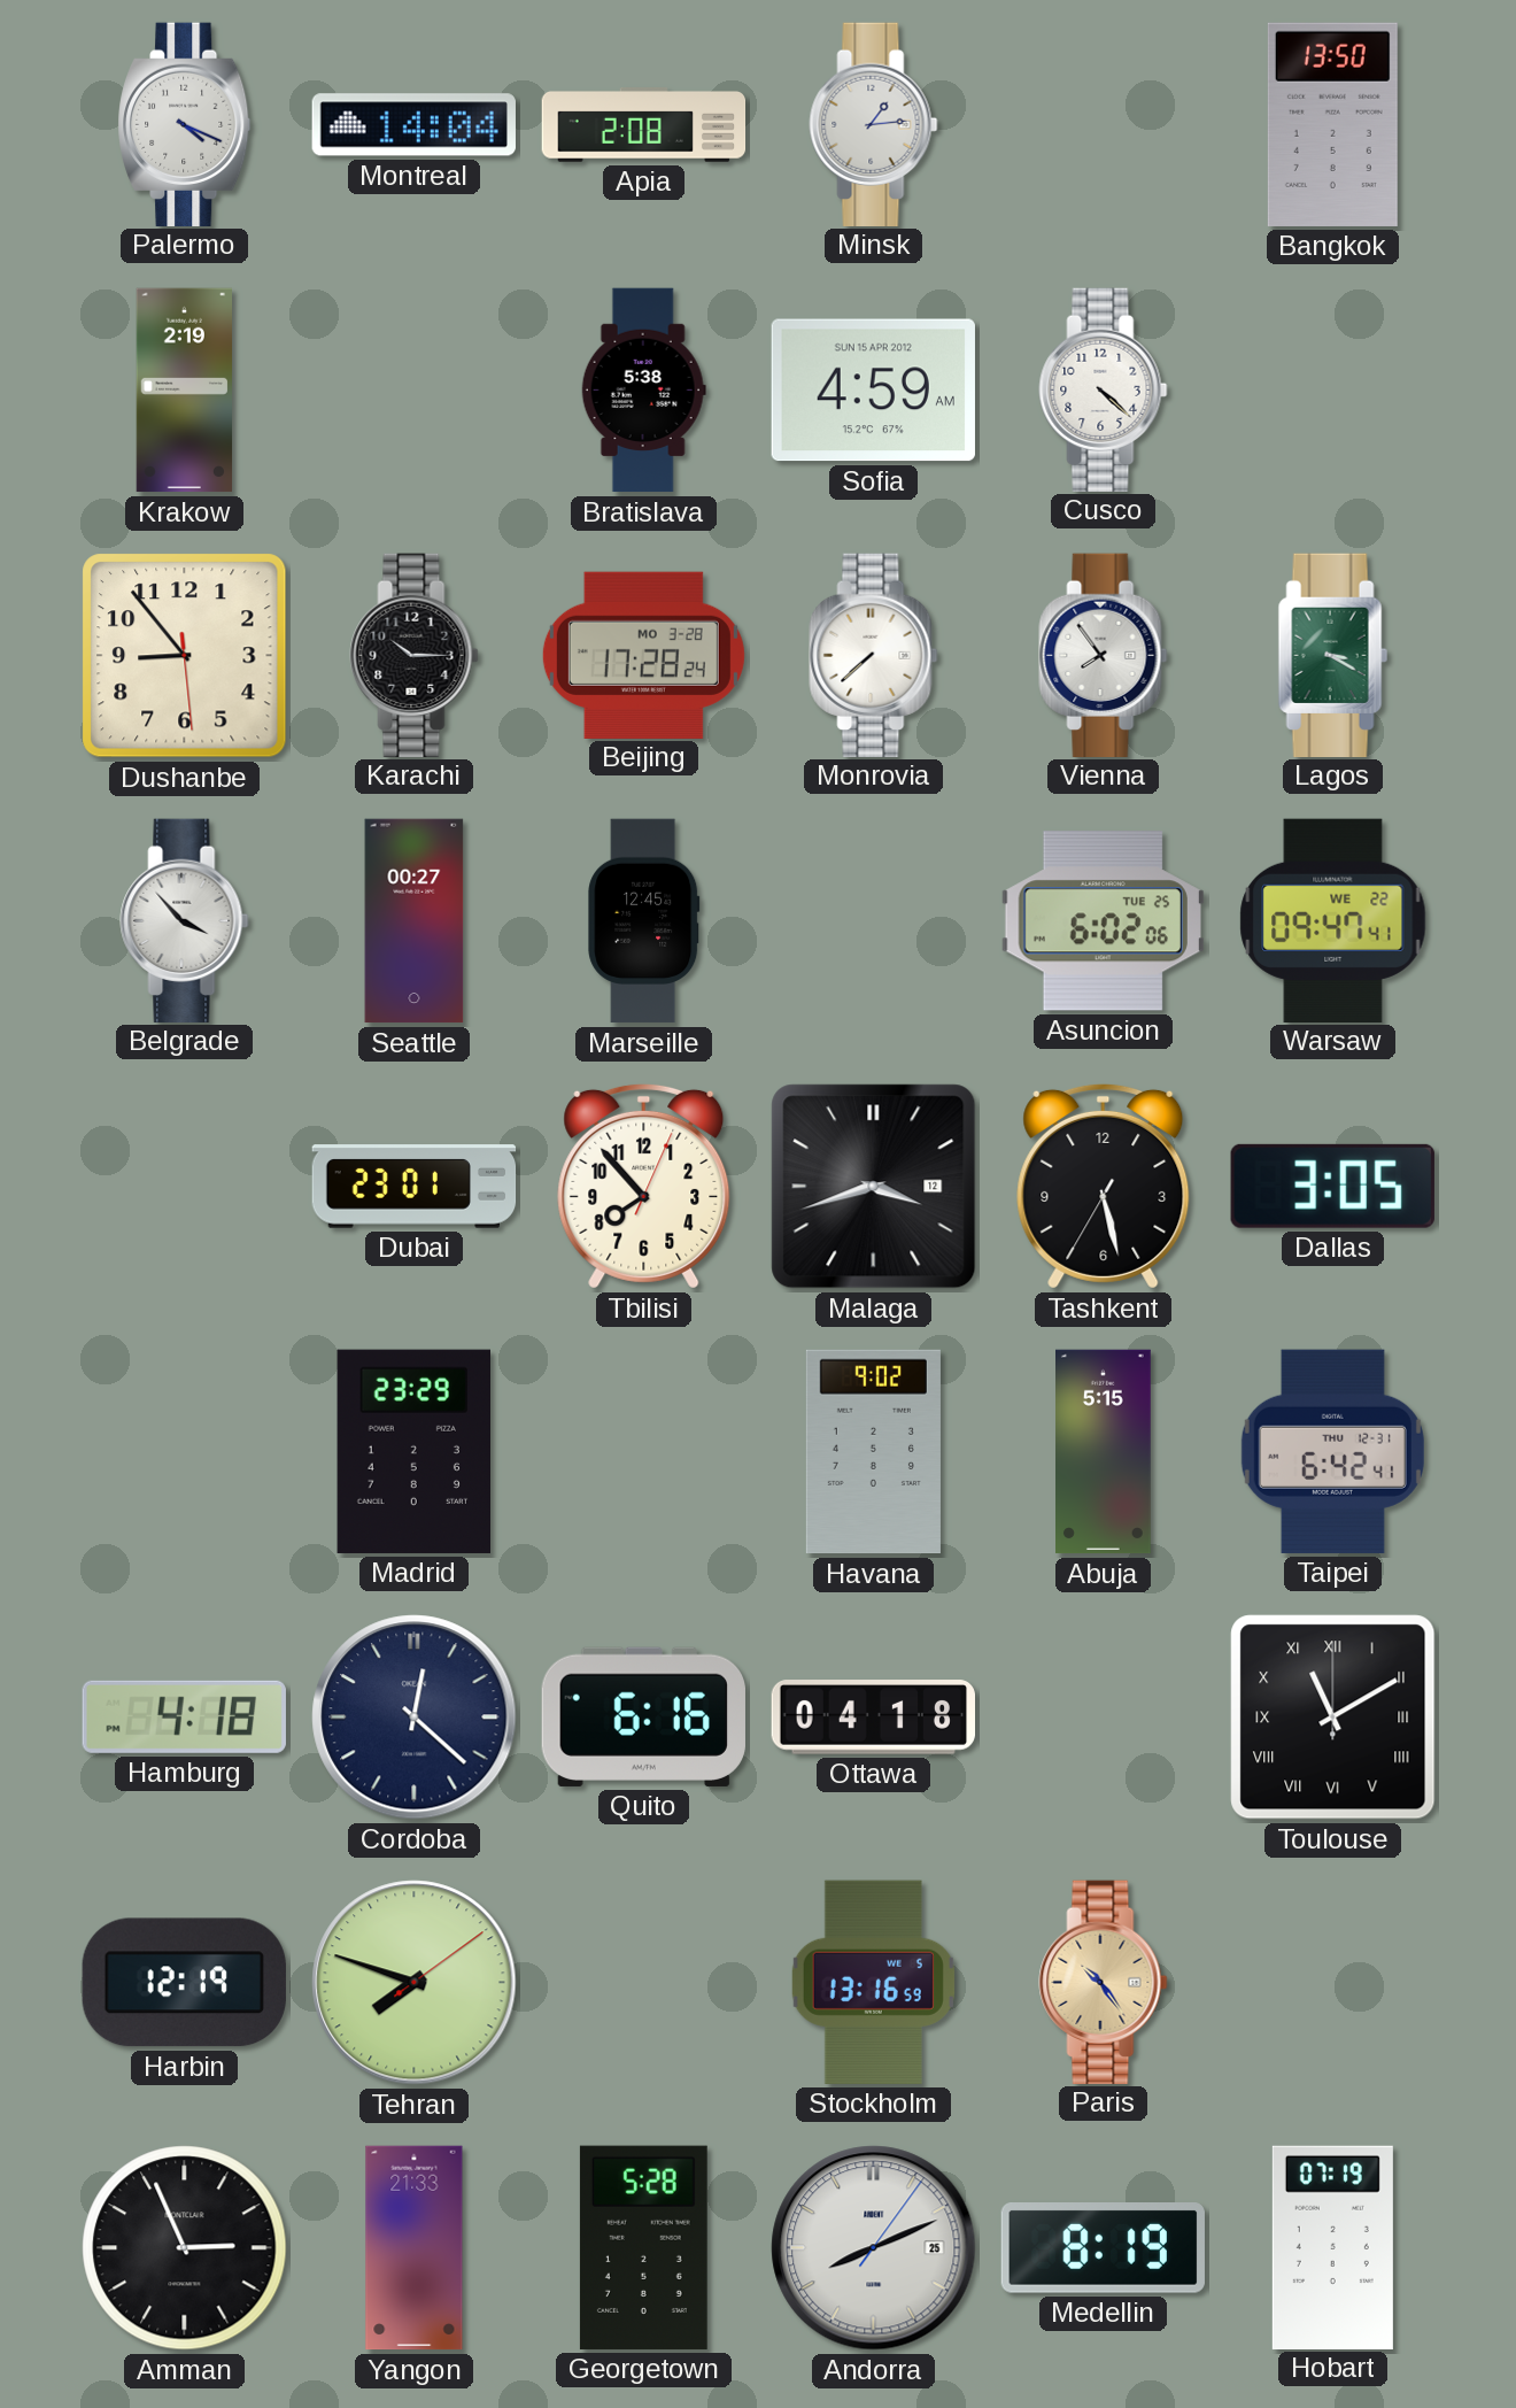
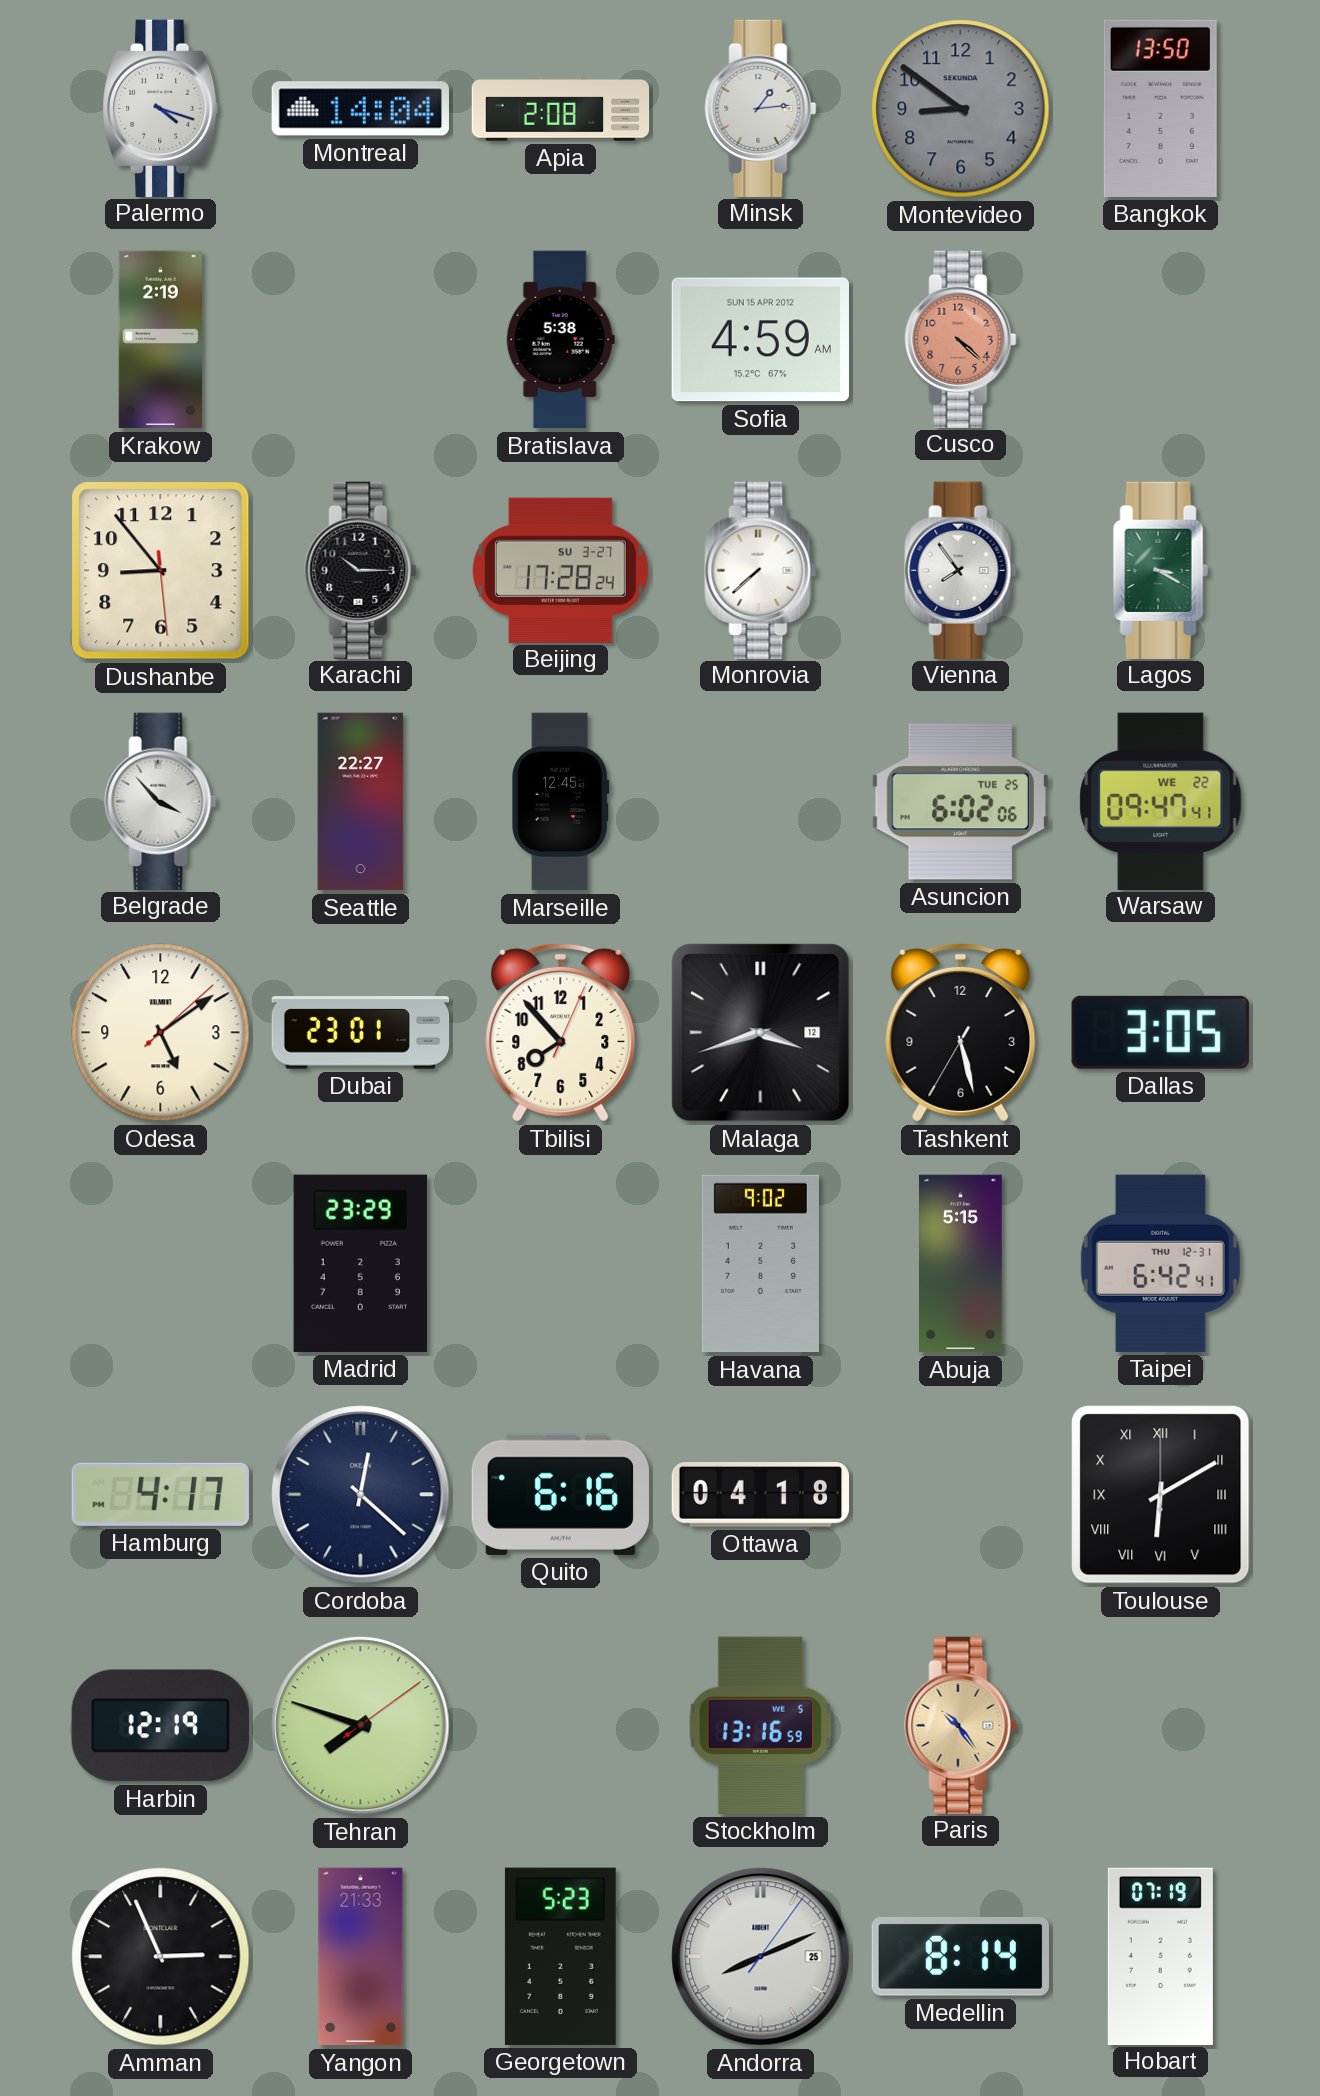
Palermo: 4:19 -> 4:18
Montevideo: none -> 8:51
Cusco dial: white -> salmon
Beijing date: MO 3-28 -> SU 3-27
Seattle: 00:27 -> 22:27
Odesa: none -> 5:09
Hamburg: 4:18 -> 4:17
Toulouse: 11:10 -> 6:10
Georgetown: 5:28 -> 5:23
Medellin: 8:19 -> 8:14
